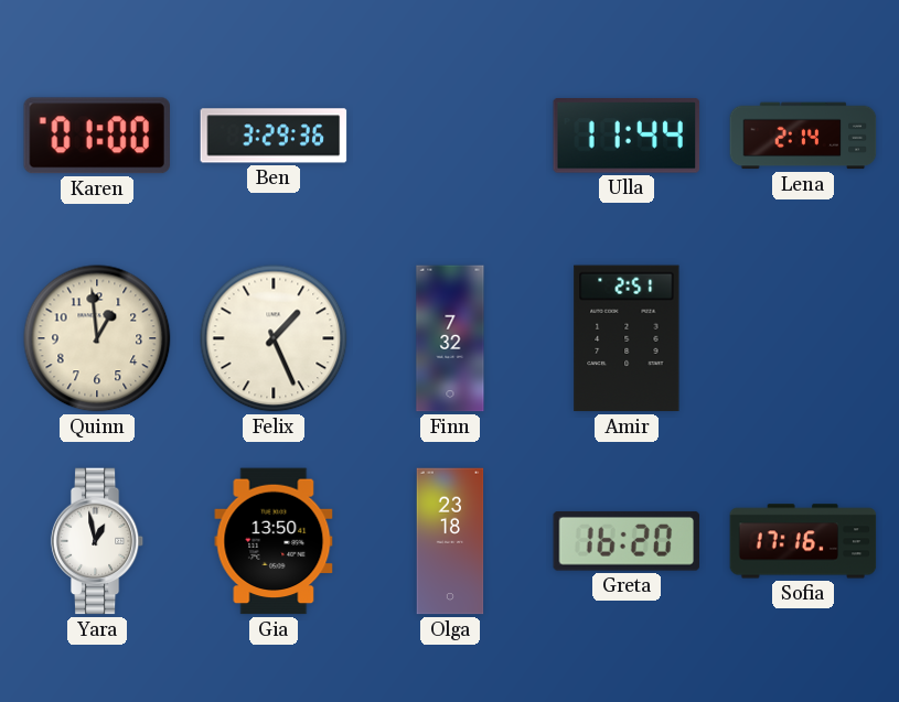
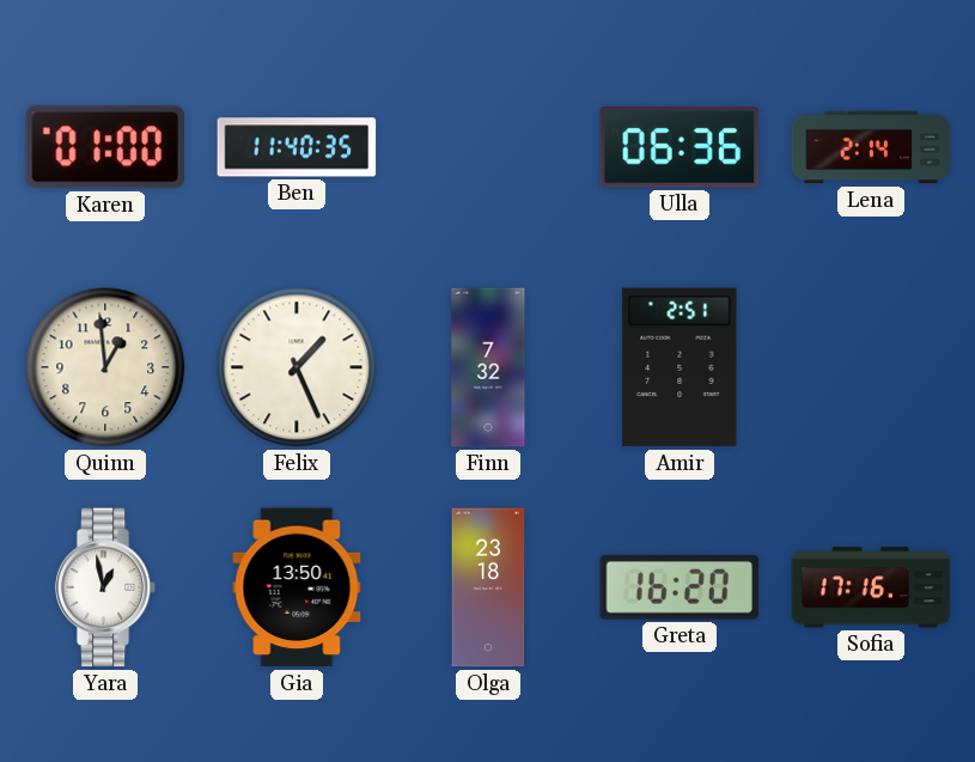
Ben: 3:29 -> 11:40
Ulla: 11:44 -> 06:36
